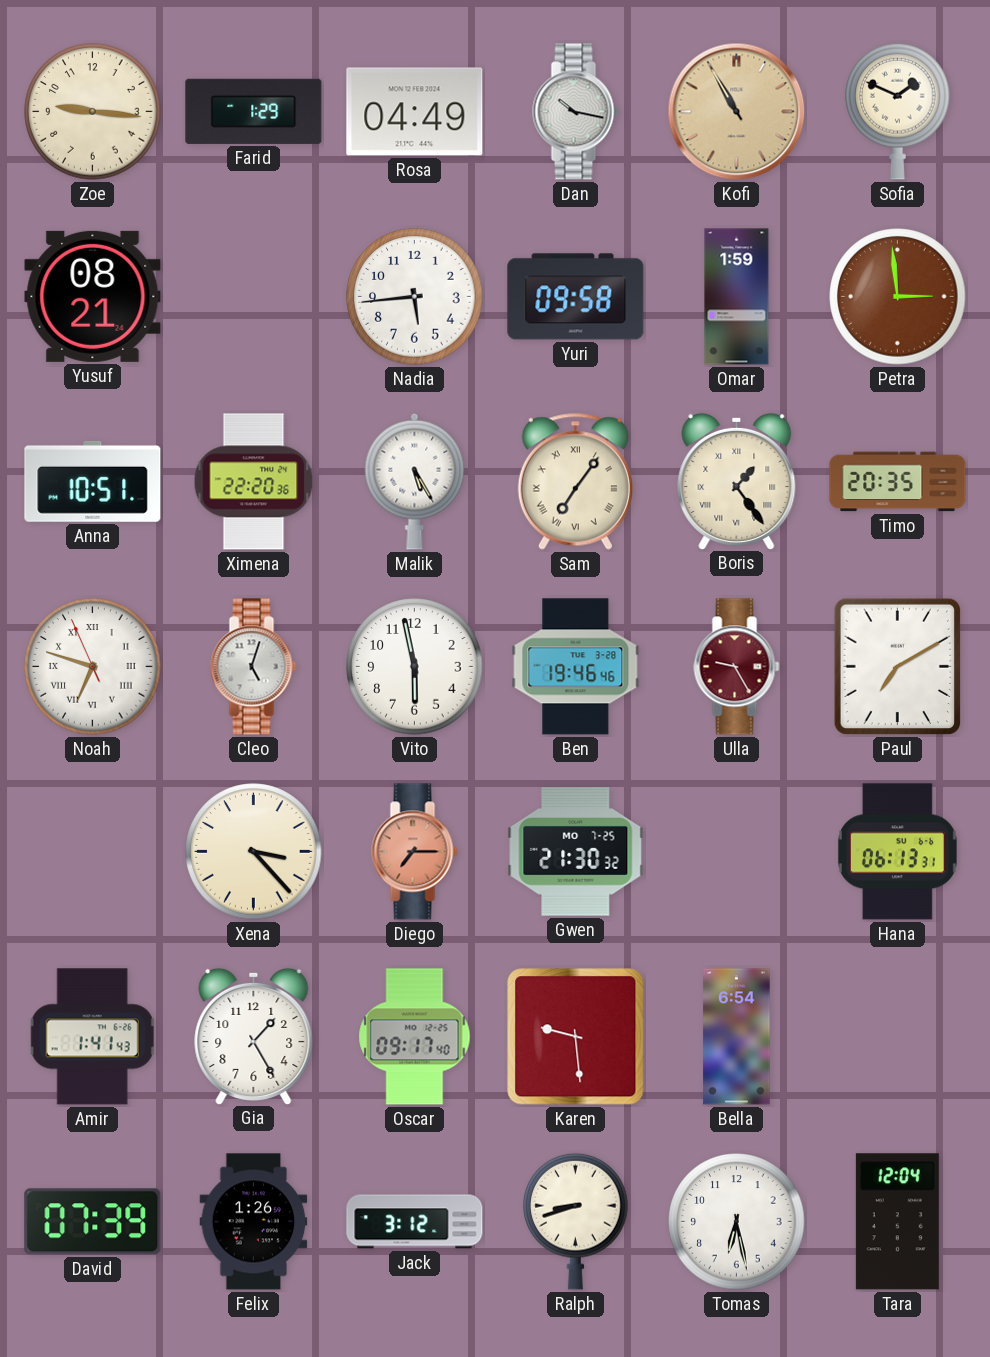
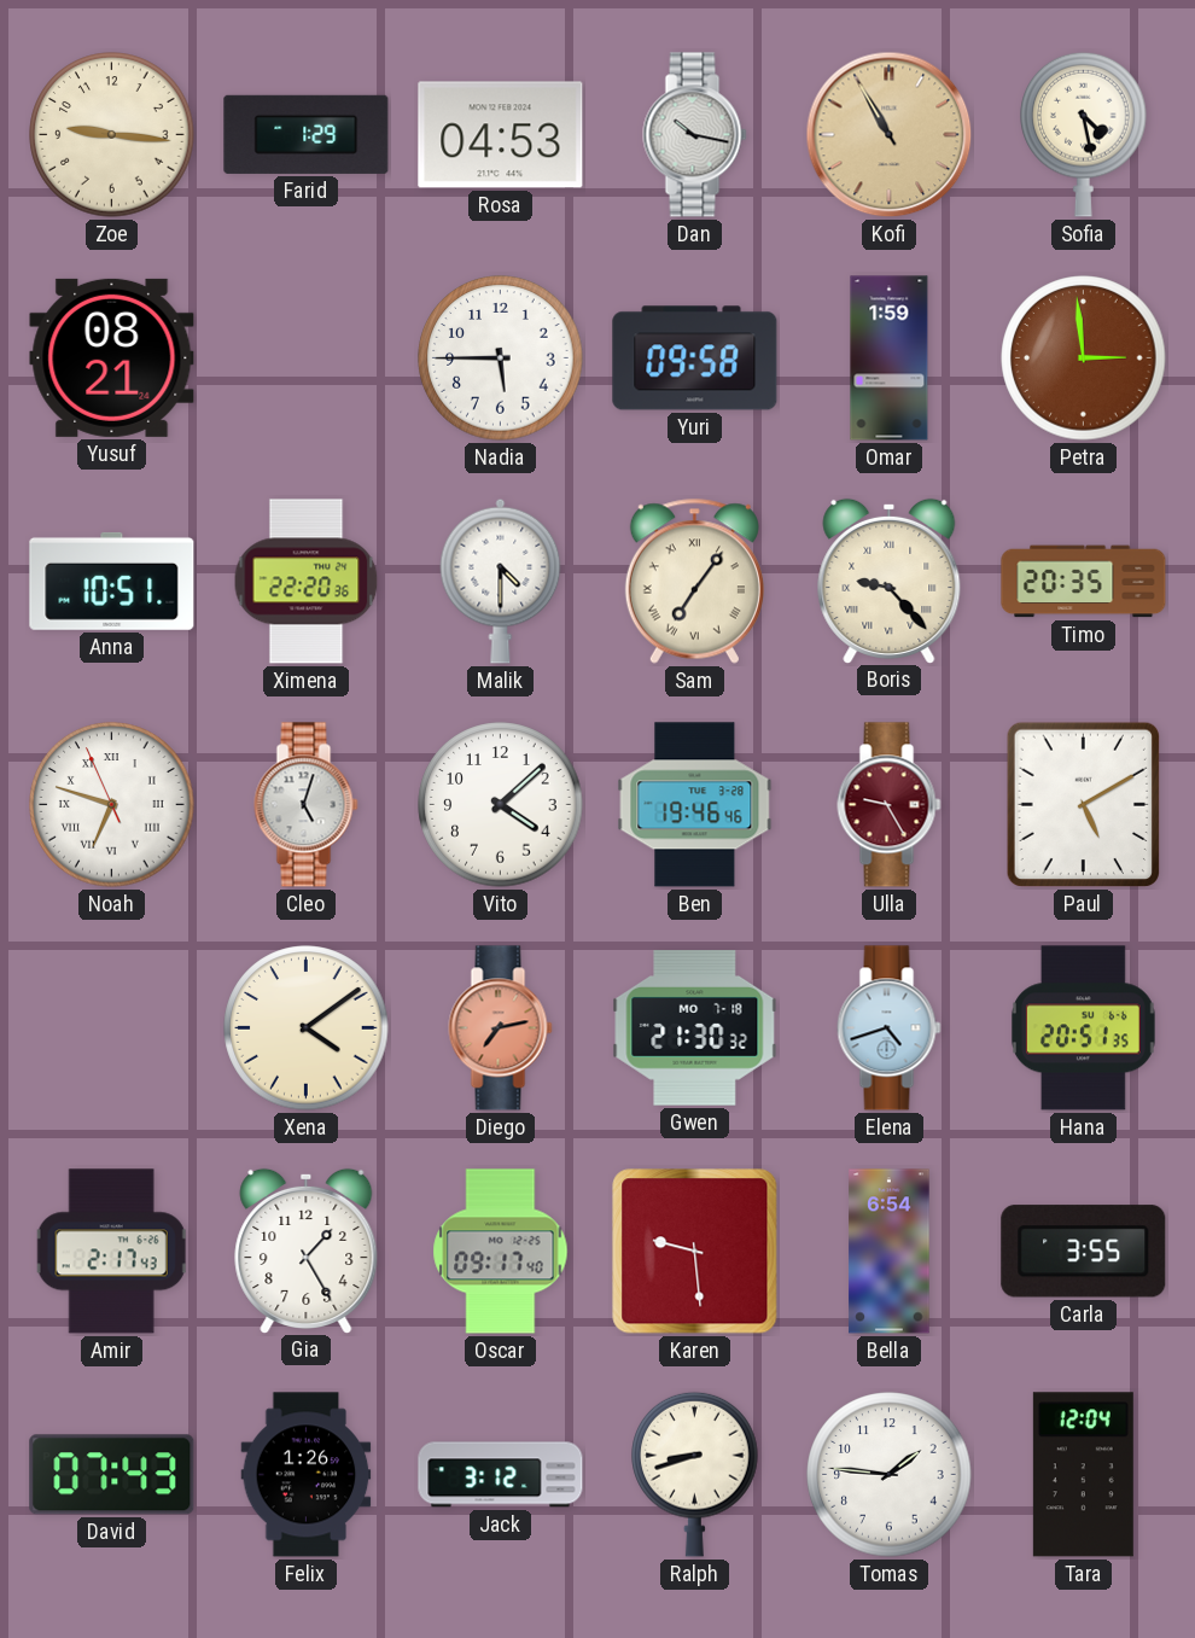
Rosa: 04:49 -> 04:53
Sofia: 1:49 -> 4:28
Nadia: 5:44 -> 5:45
Malik: 5:25 -> 4:30
Boris: 1:24 -> 9:23
Vito: 5:58 -> 4:08
Paul: 7:10 -> 5:10
Xena: 3:23 -> 4:09
Diego: 7:15 -> 7:13
Gwen date: MO 7-25 -> MO 7-18
Elena: none -> 4:42
Hana: 06:13 -> 20:51
Amir: 1:41 -> 2:17
Carla: none -> 3:55
David: 07:39 -> 07:43
Tomas: 6:28 -> 1:46
